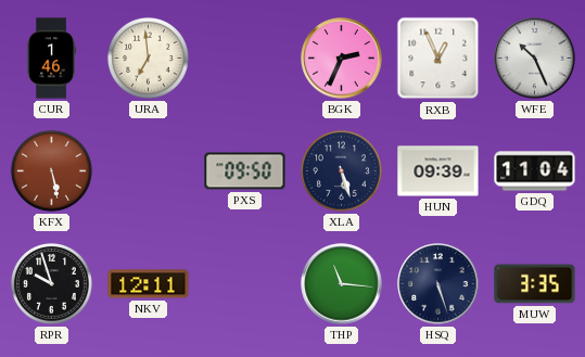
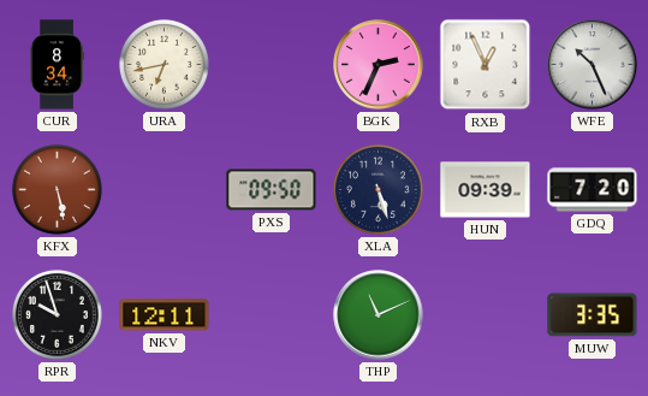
CUR: 1:46 -> 8:34
URA: 6:59 -> 6:43
GDQ: 11:04 -> 7:20
THP: 11:16 -> 11:11
HSQ: 5:27 -> none
